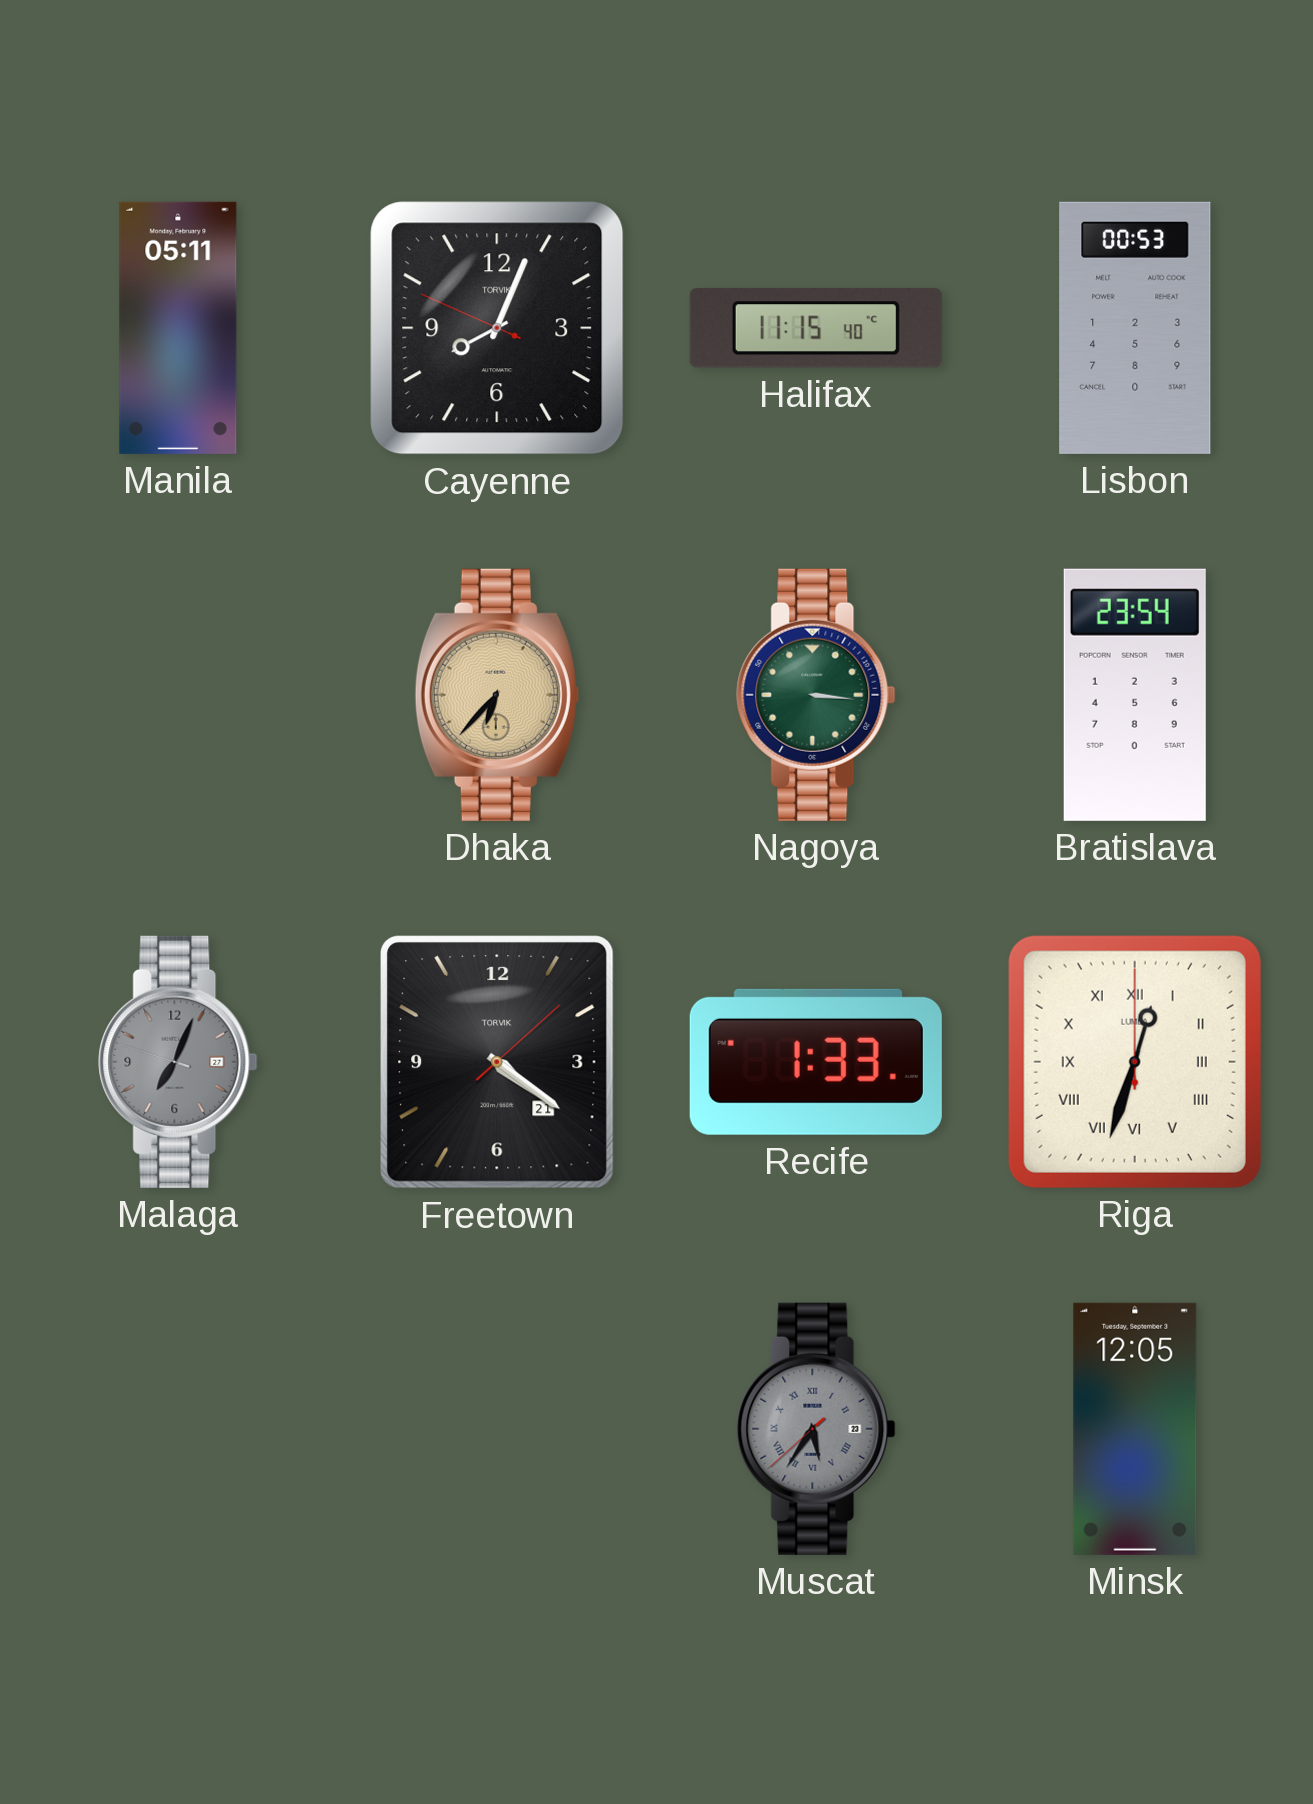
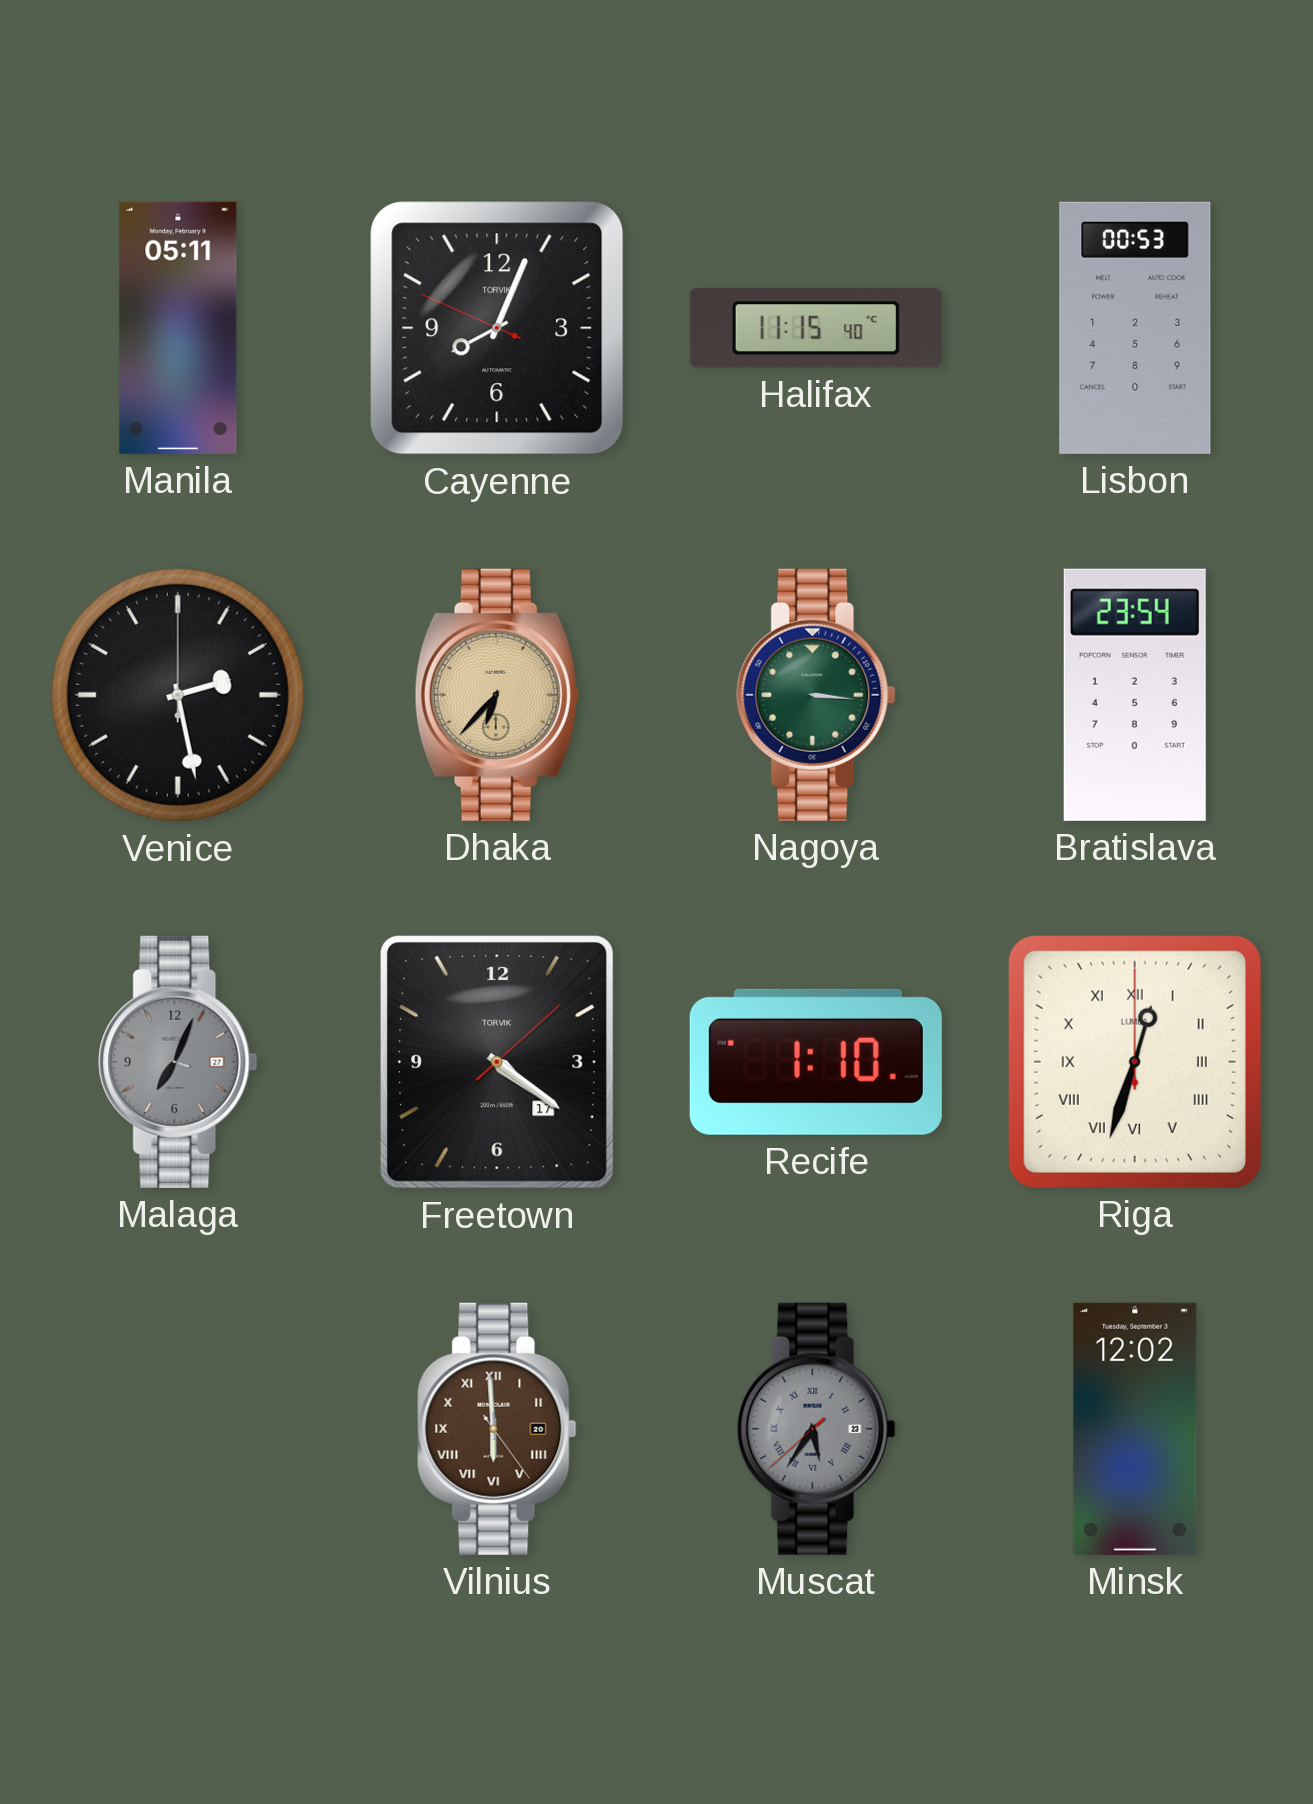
Venice: none -> 2:28
Freetown date: 21 -> 17
Recife: 1:33 -> 1:10
Vilnius: none -> 5:59
Minsk: 12:05 -> 12:02
